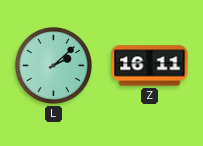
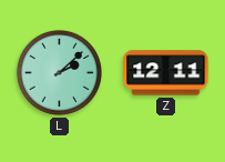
Z: 16:11 -> 12:11
